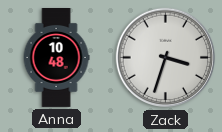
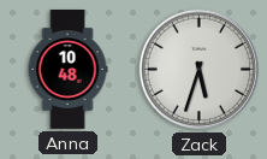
Zack: 3:33 -> 5:33
